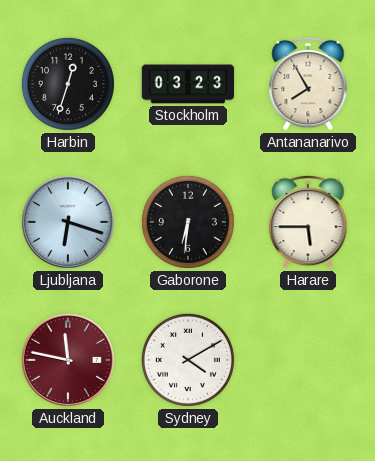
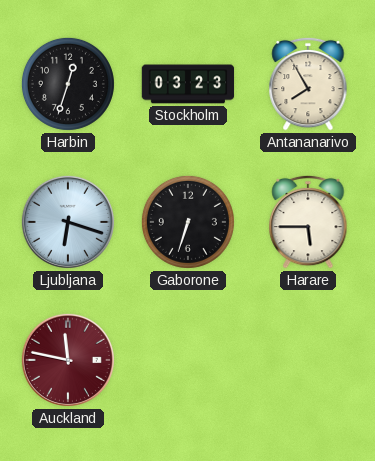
Gaborone: 6:31 -> 6:33
Sydney: 4:10 -> none
